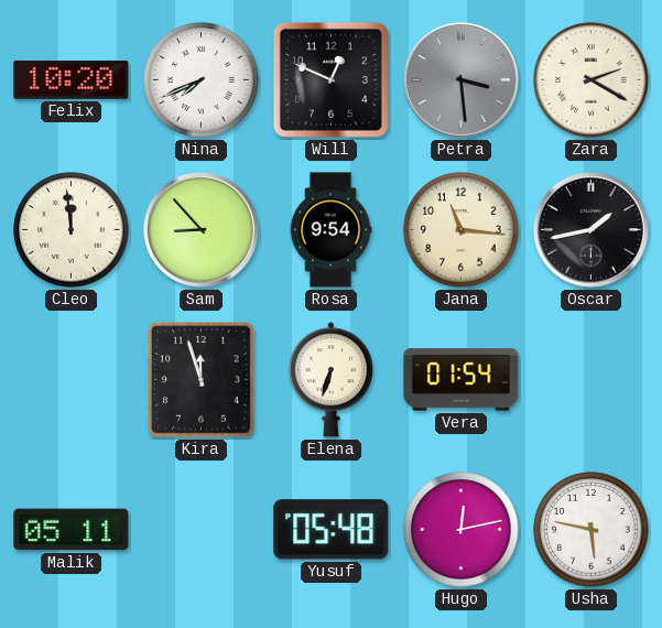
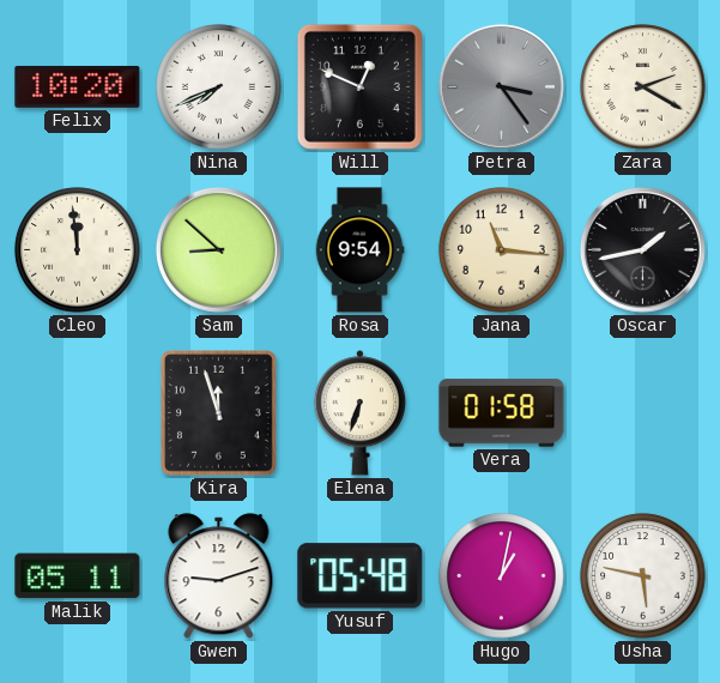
Petra: 3:29 -> 3:24
Sam: 8:53 -> 8:52
Vera: 01:54 -> 01:58
Gwen: none -> 9:12
Hugo: 12:13 -> 1:02
